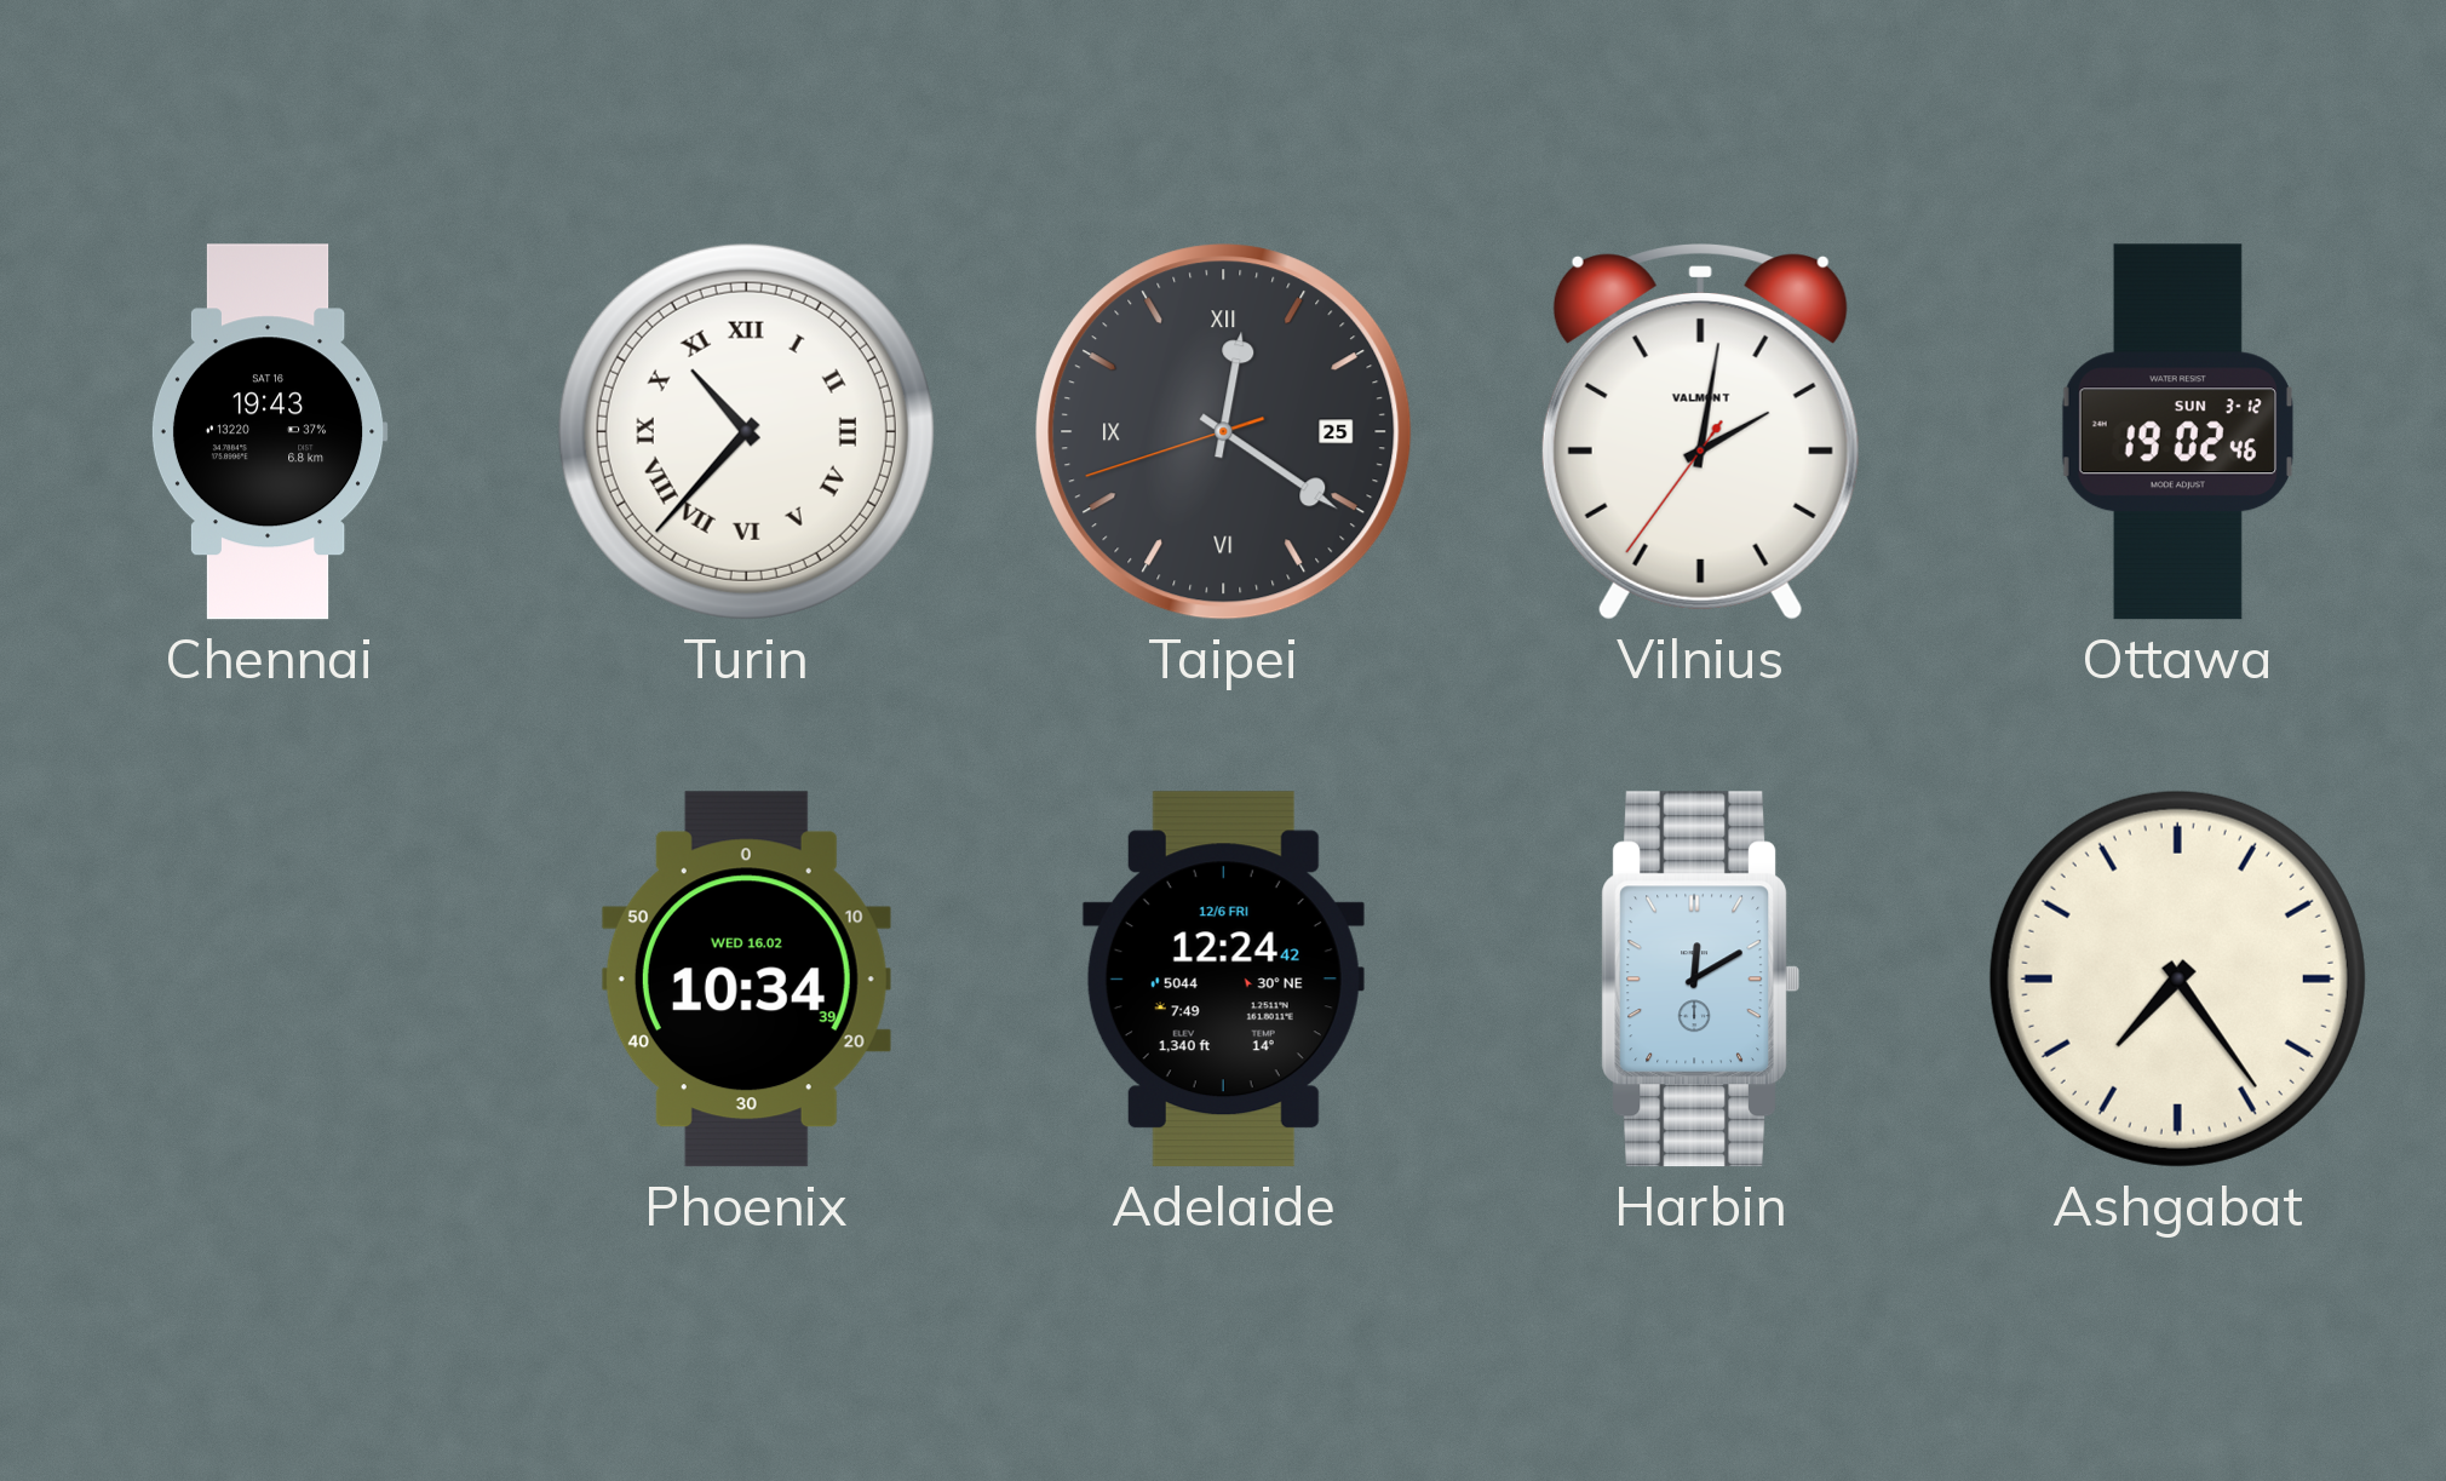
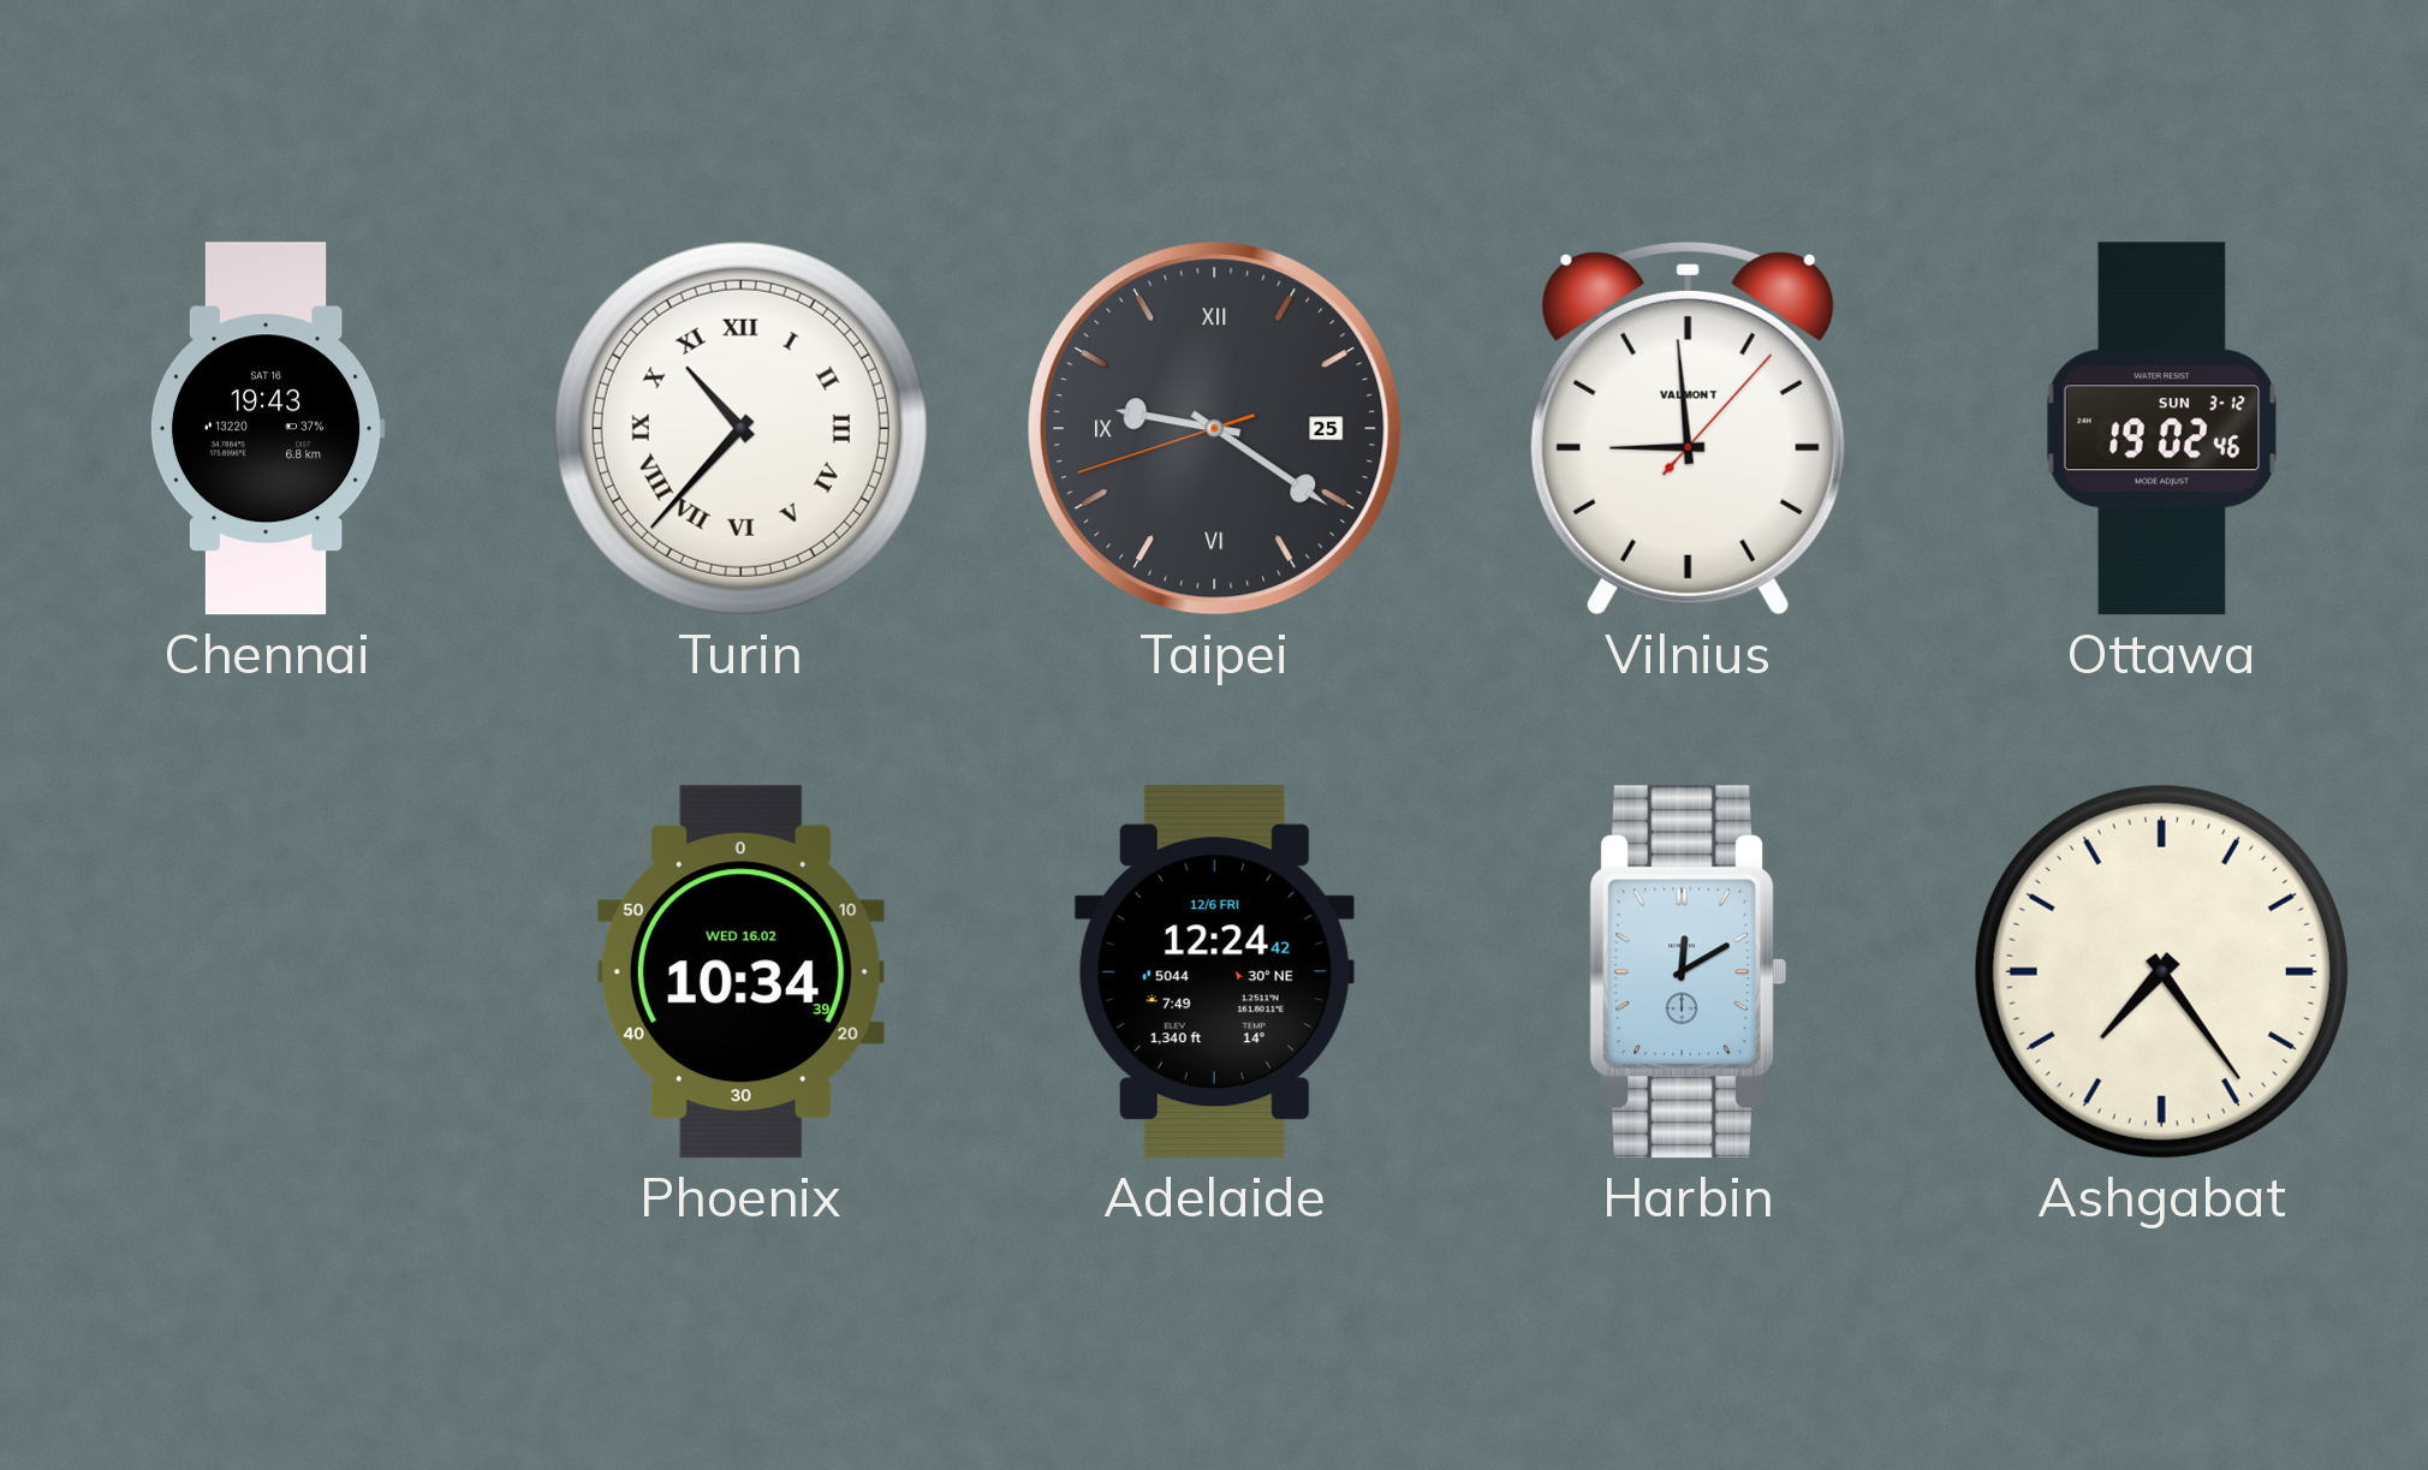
Taipei: 12:20 -> 9:20
Vilnius: 2:01 -> 8:59
